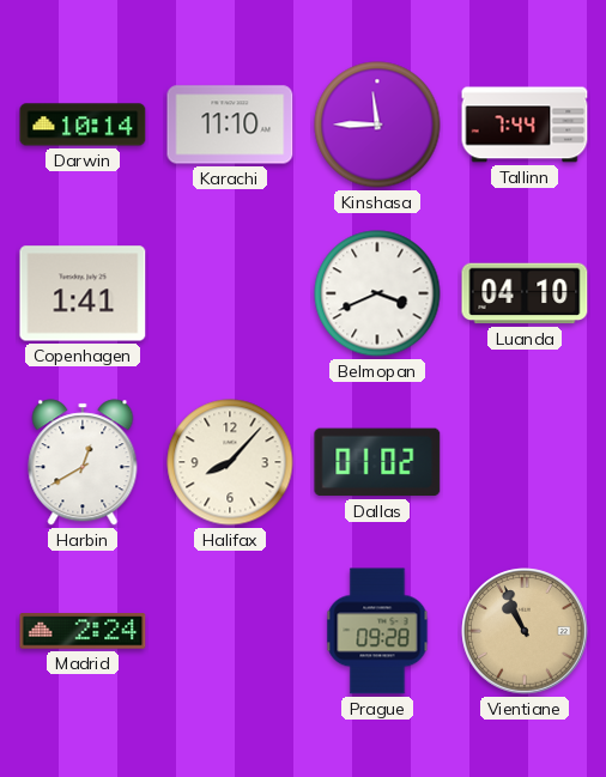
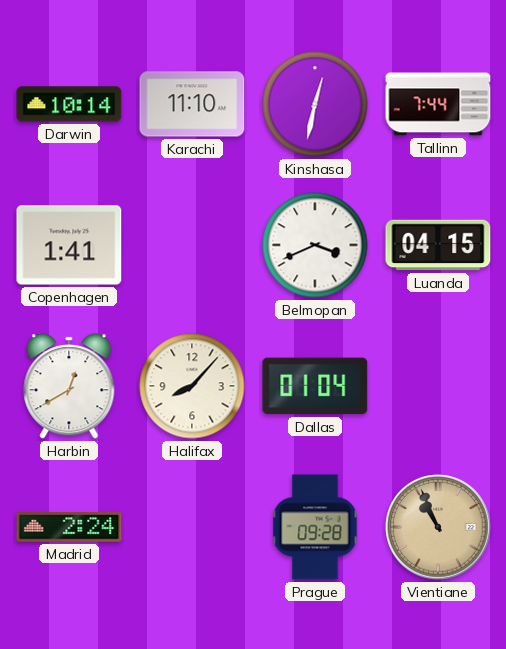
Kinshasa: 11:45 -> 12:32
Luanda: 04:10 -> 04:15
Dallas: 01:02 -> 01:04
